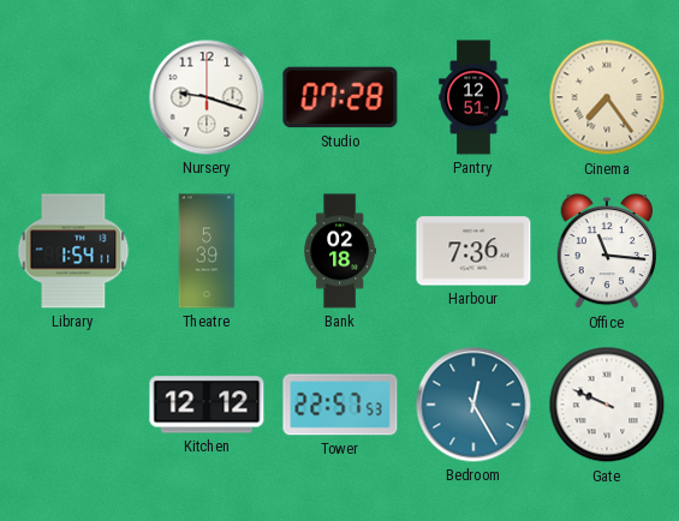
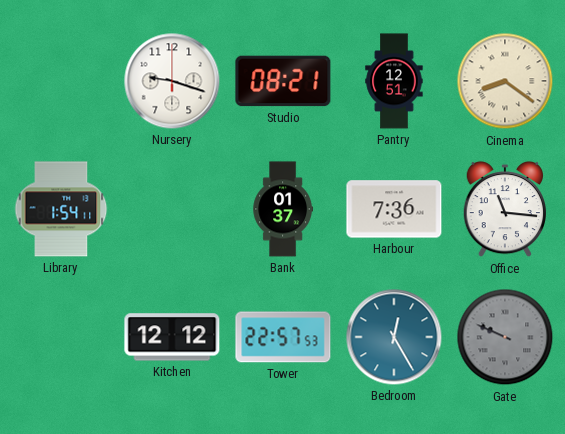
Studio: 07:28 -> 08:21
Cinema: 7:24 -> 8:21
Theatre: 5:39 -> none
Bank: 02:18 -> 01:37
Gate dial: white -> grey
